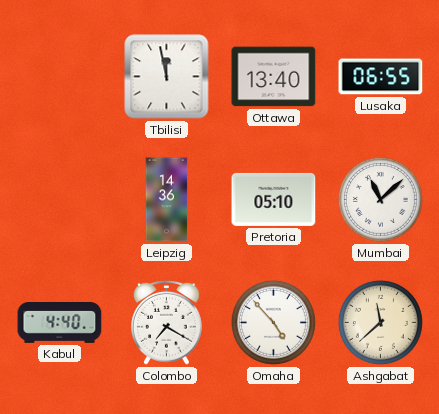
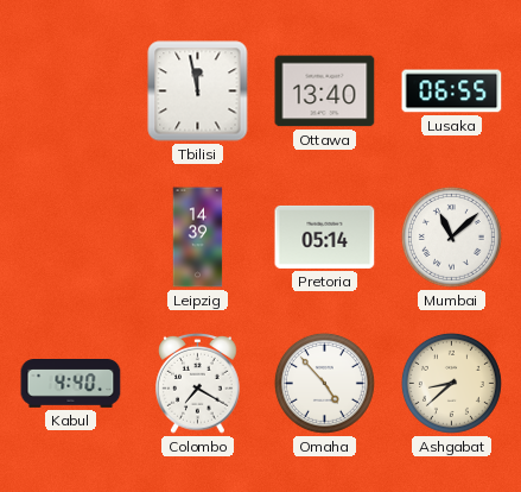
Leipzig: 14:36 -> 14:39
Pretoria: 05:10 -> 05:14
Ashgabat: 11:38 -> 8:38
